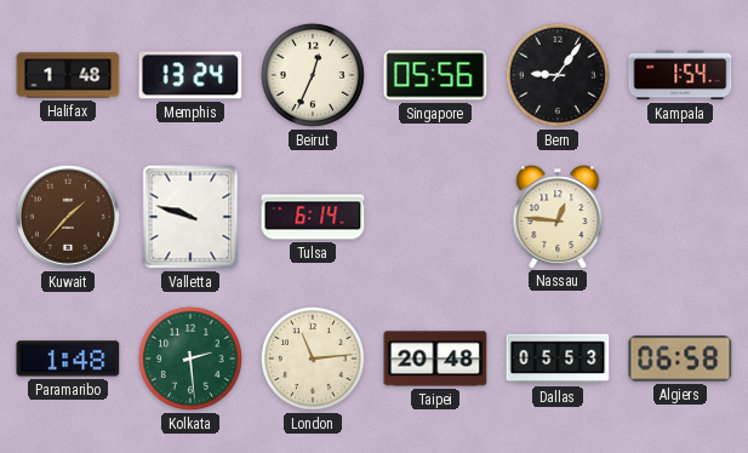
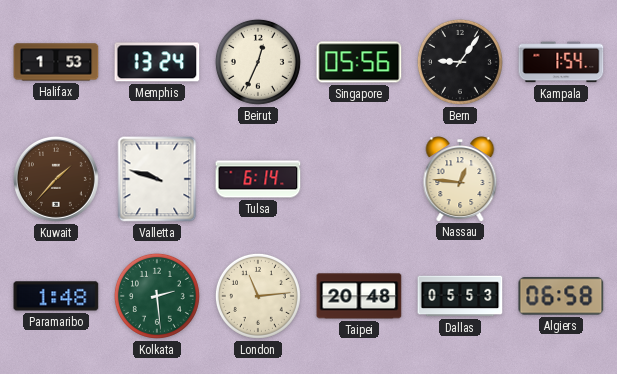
Halifax: 1:48 -> 1:53
